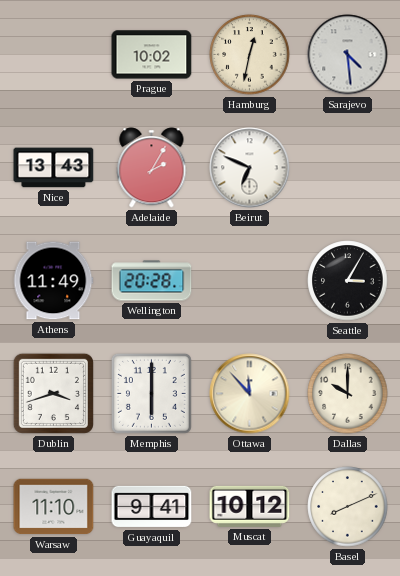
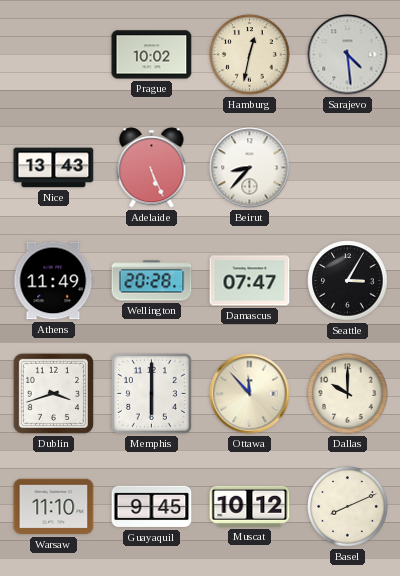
Adelaide: 2:05 -> 5:26
Beirut: 6:49 -> 8:37
Damascus: none -> 07:47
Guayaquil: 9:41 -> 9:45
